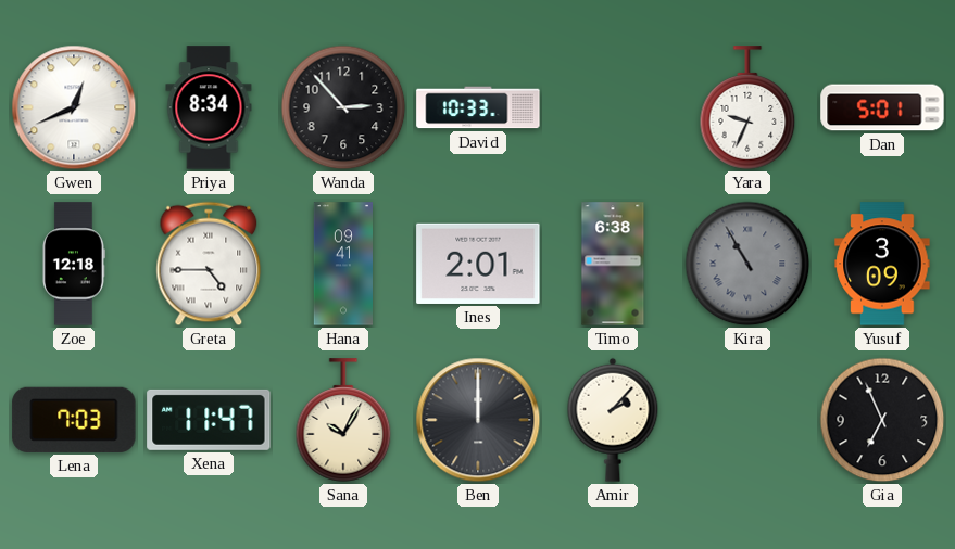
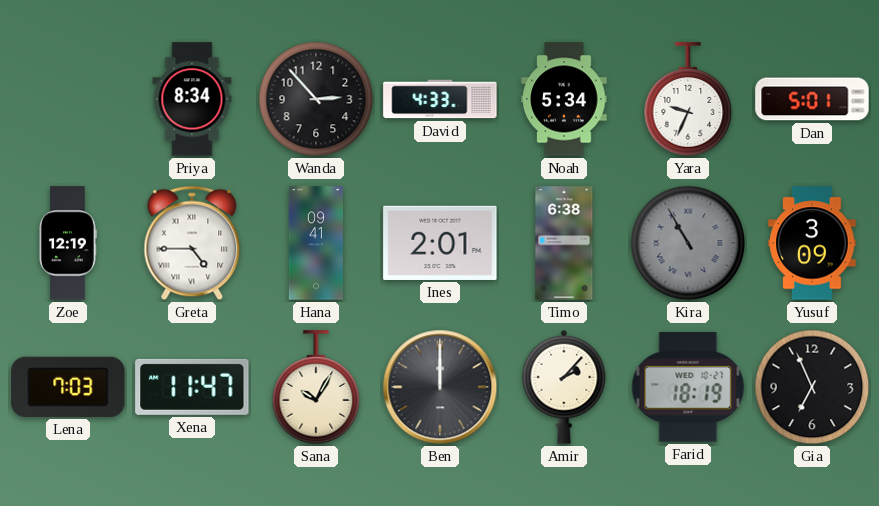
Gwen: 12:41 -> none
David: 10:33 -> 4:33
Noah: none -> 5:34
Zoe: 12:18 -> 12:19
Farid: none -> 18:19
